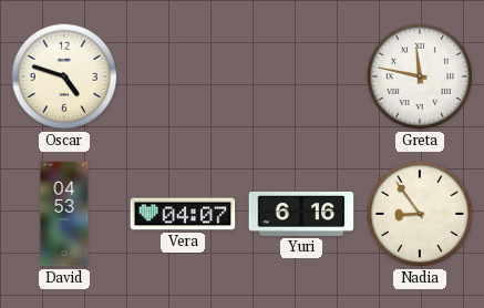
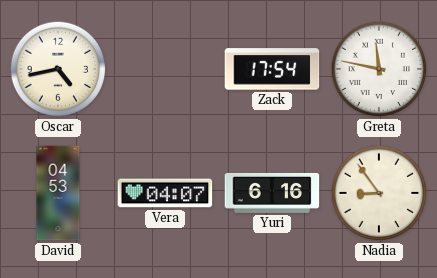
Oscar: 4:48 -> 4:43
Zack: none -> 17:54
